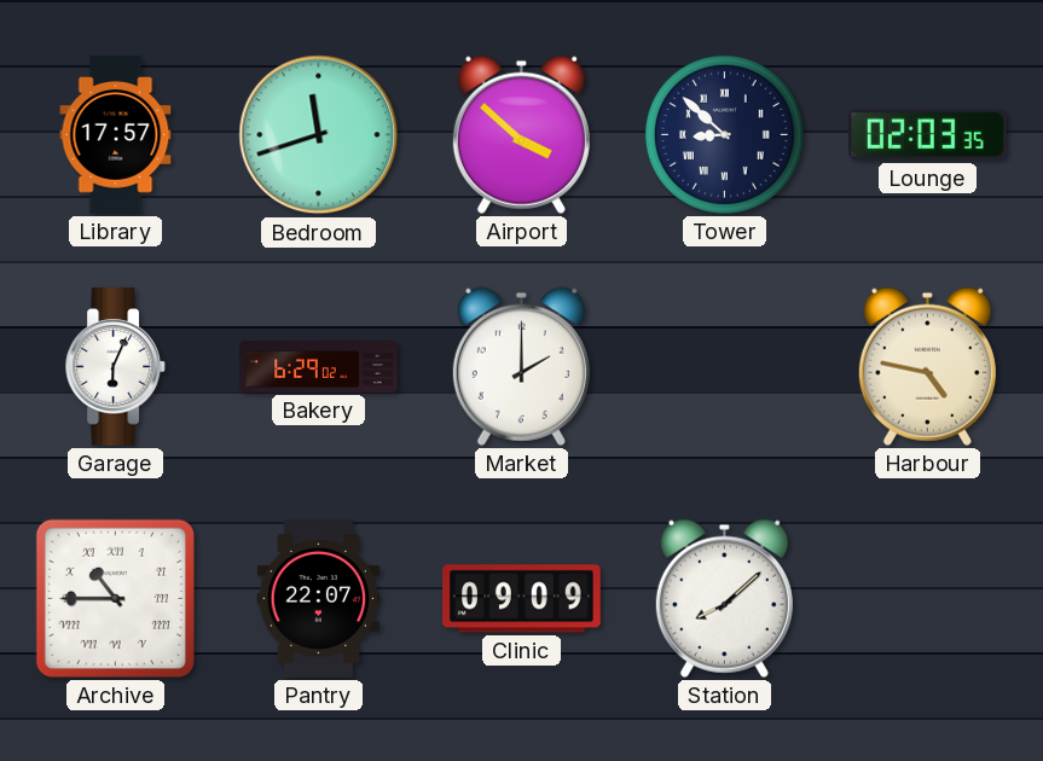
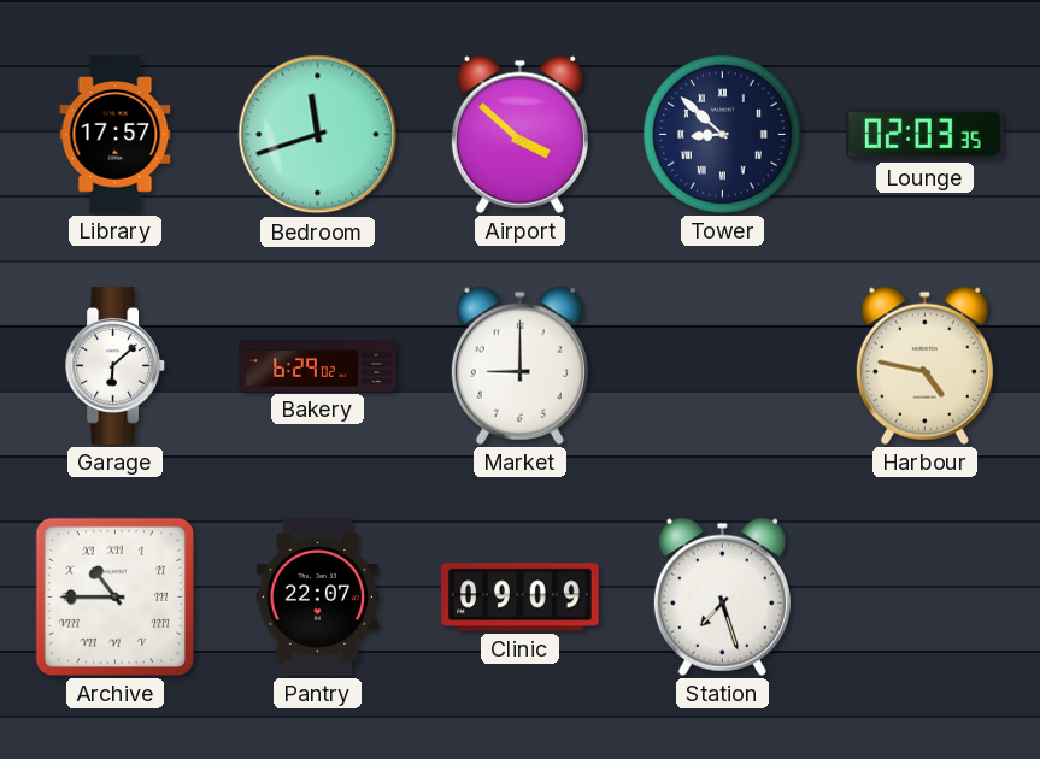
Garage: 6:04 -> 6:08
Market: 2:00 -> 9:00
Station: 8:08 -> 7:27
